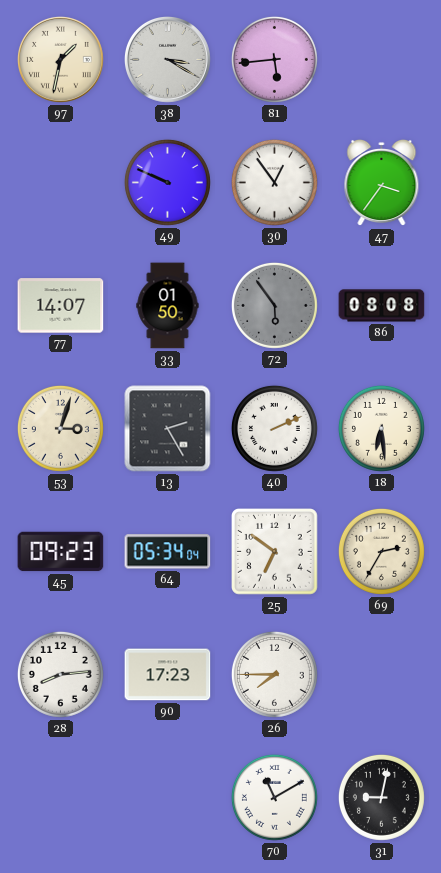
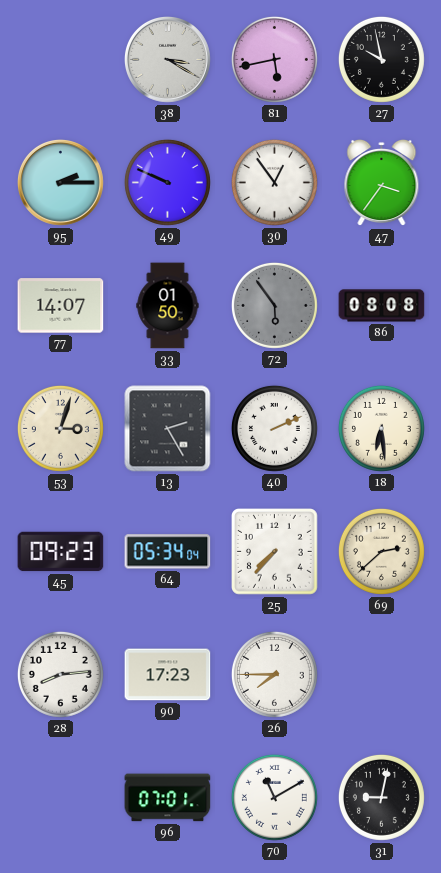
97: 1:32 -> none
81: 5:44 -> 5:43
27: none -> 9:58
95: none -> 2:15
25: 6:51 -> 7:37
69: 2:35 -> 2:38
96: none -> 07:01
